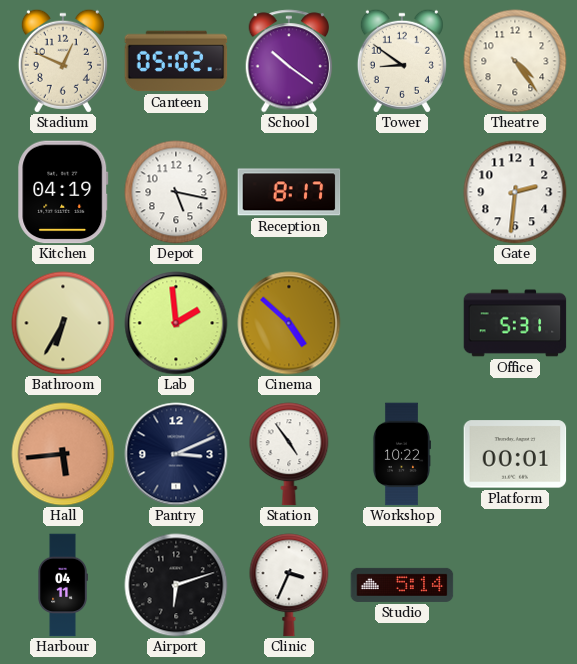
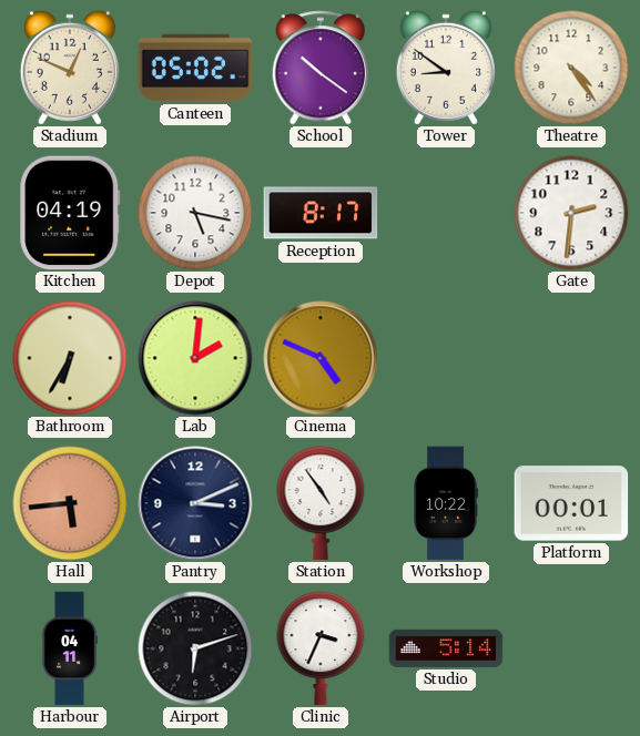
Lab: 1:59 -> 2:01
Cinema: 4:52 -> 4:49
Office: 5:31 -> none
